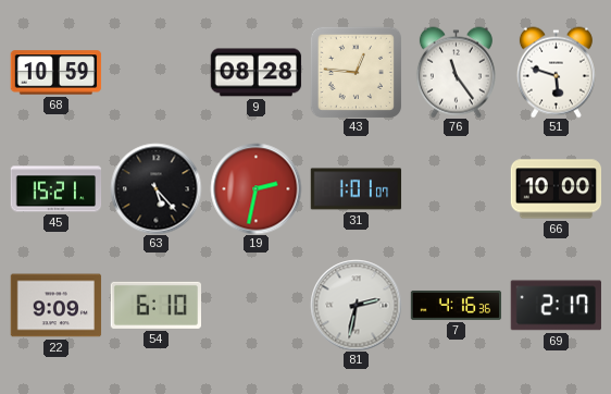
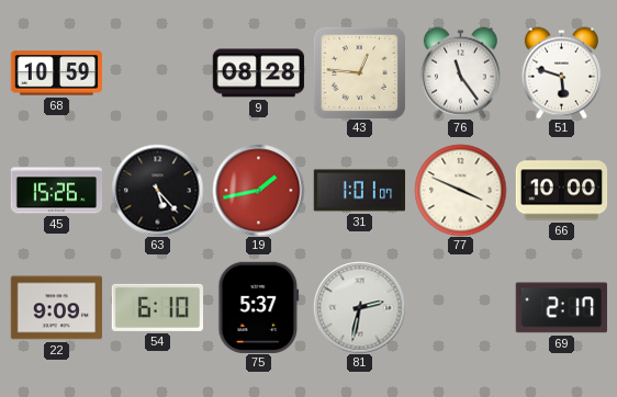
45: 15:21 -> 15:26
19: 2:32 -> 1:43
77: none -> 3:49
75: none -> 5:37
7: 4:16 -> none
